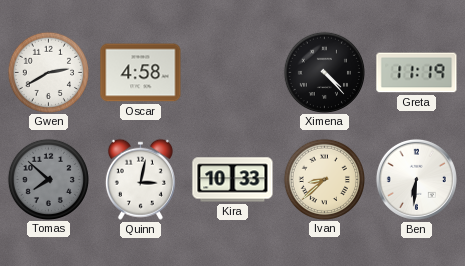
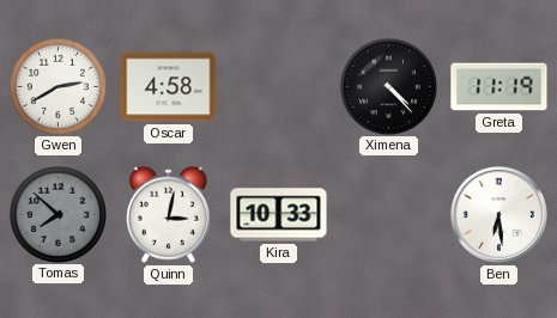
Ivan: 8:38 -> none
Ben: 6:31 -> 6:29
